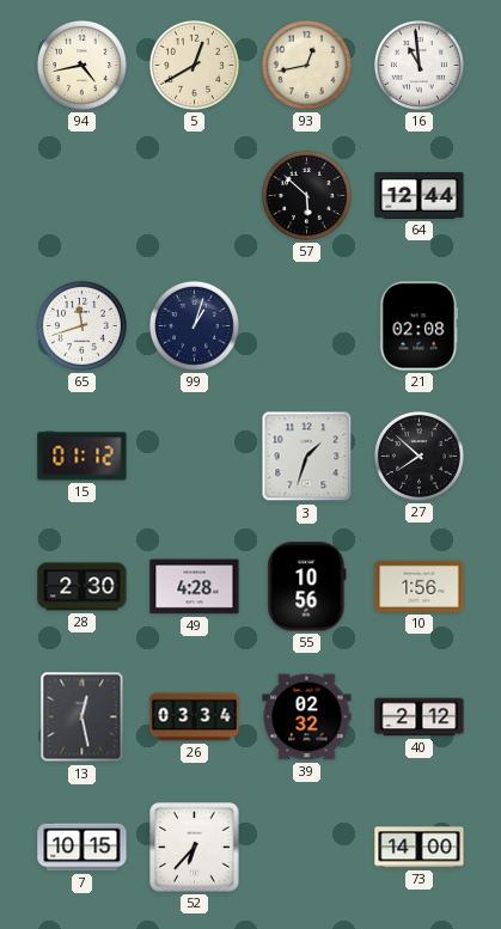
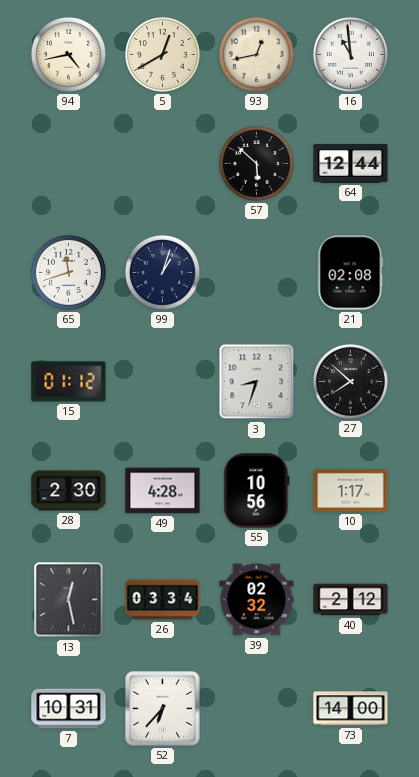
3: 1:33 -> 8:33
10: 1:56 -> 1:17
7: 10:15 -> 10:31
